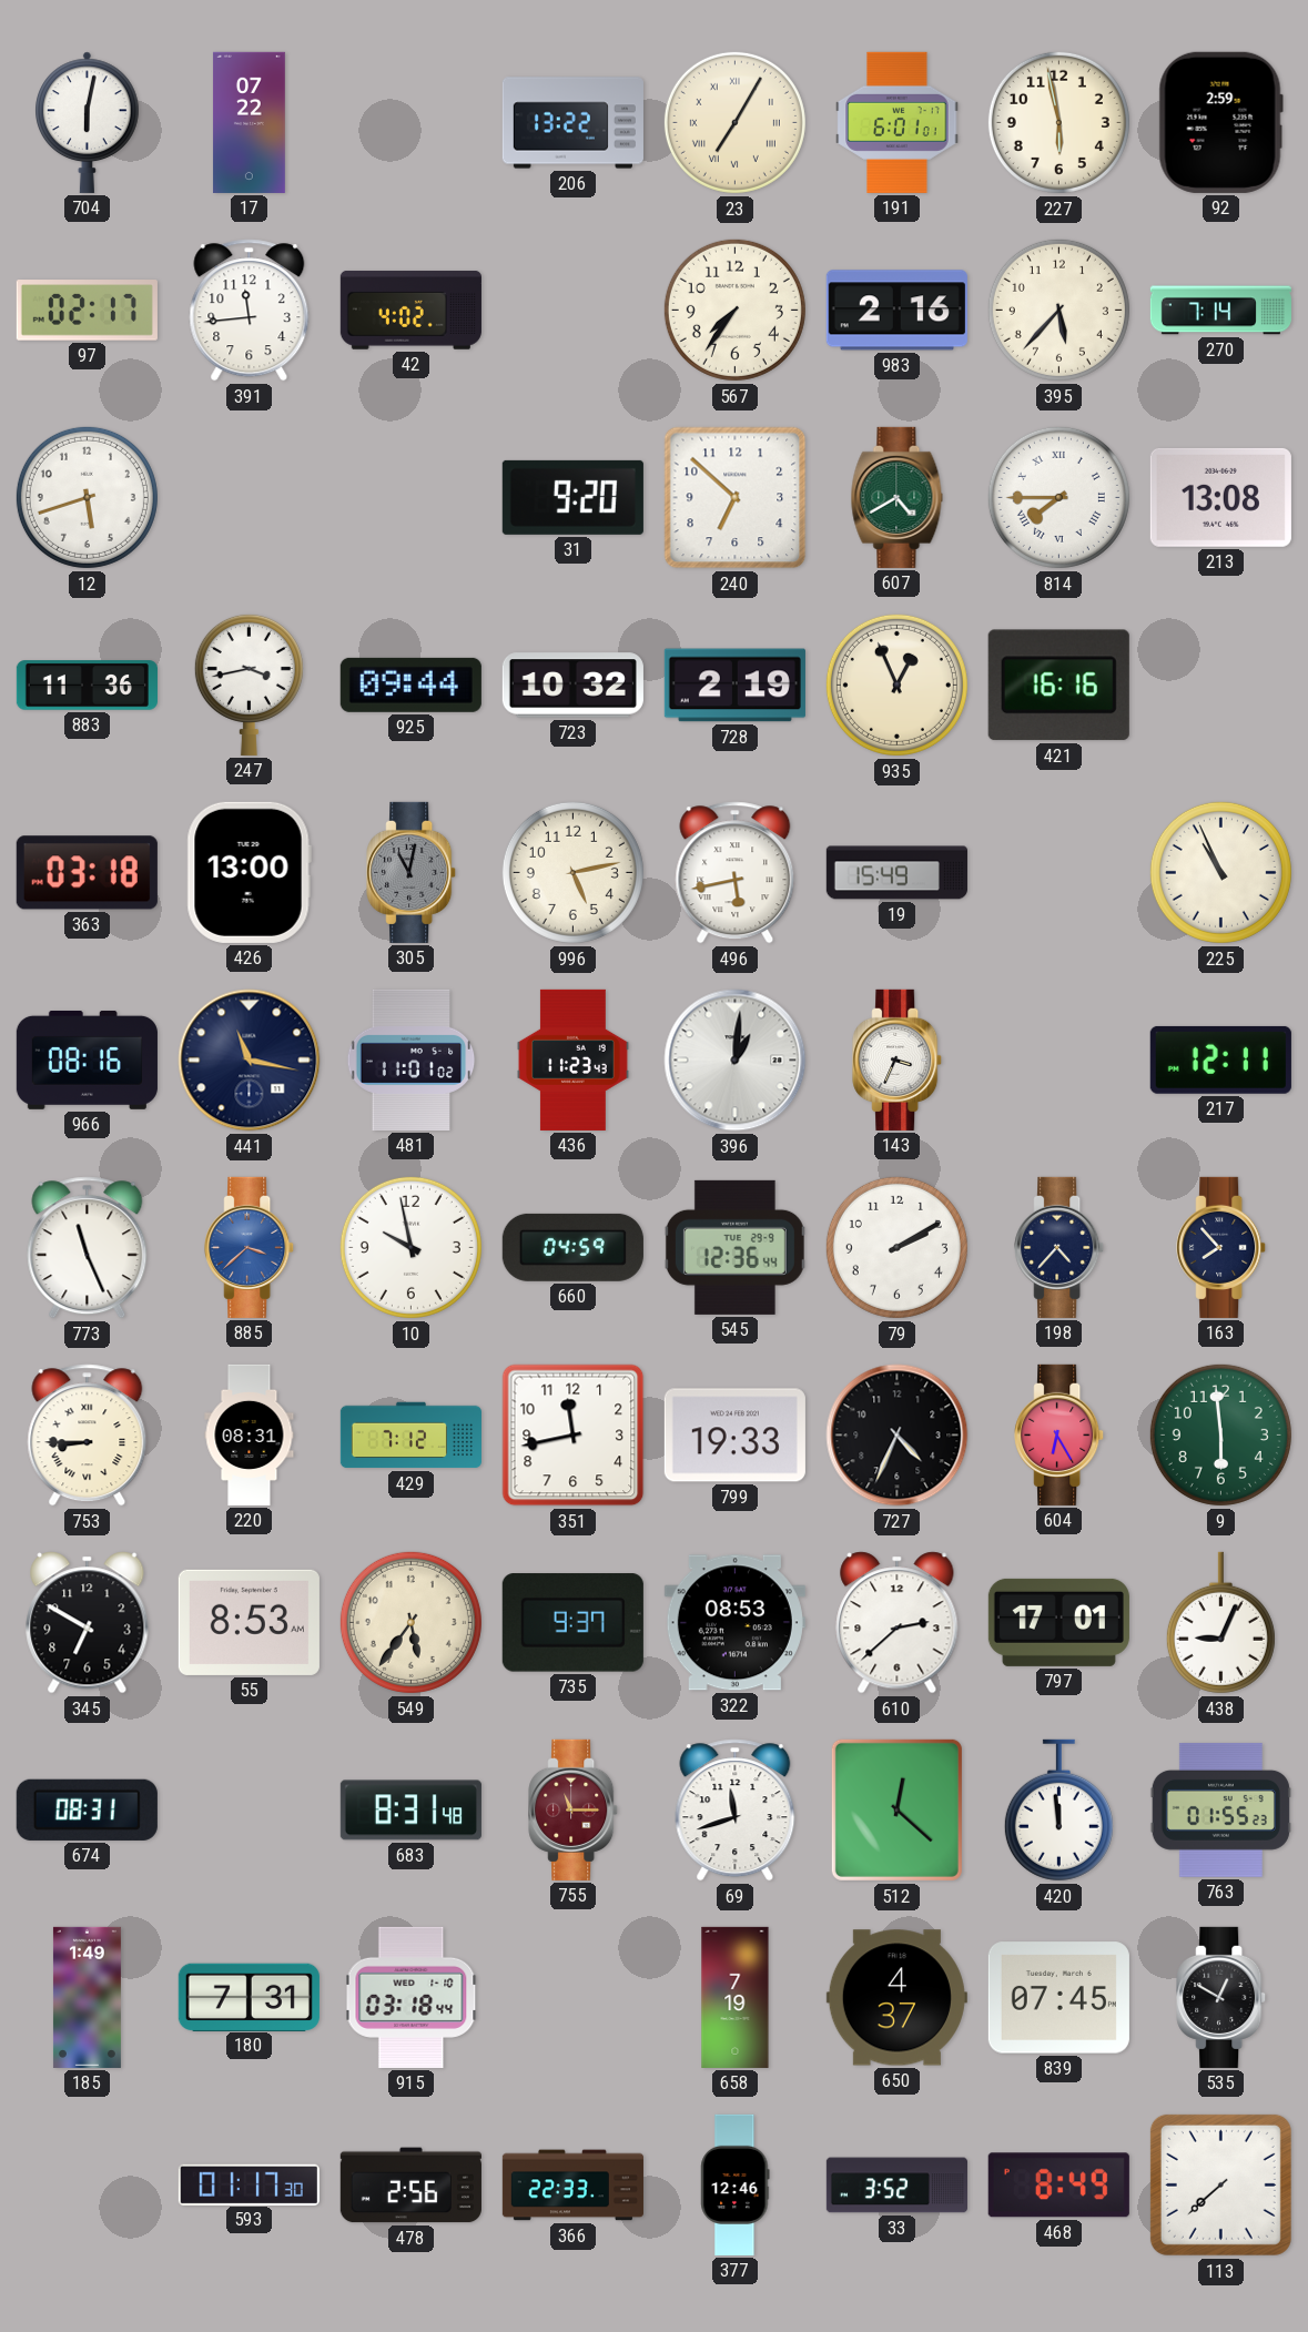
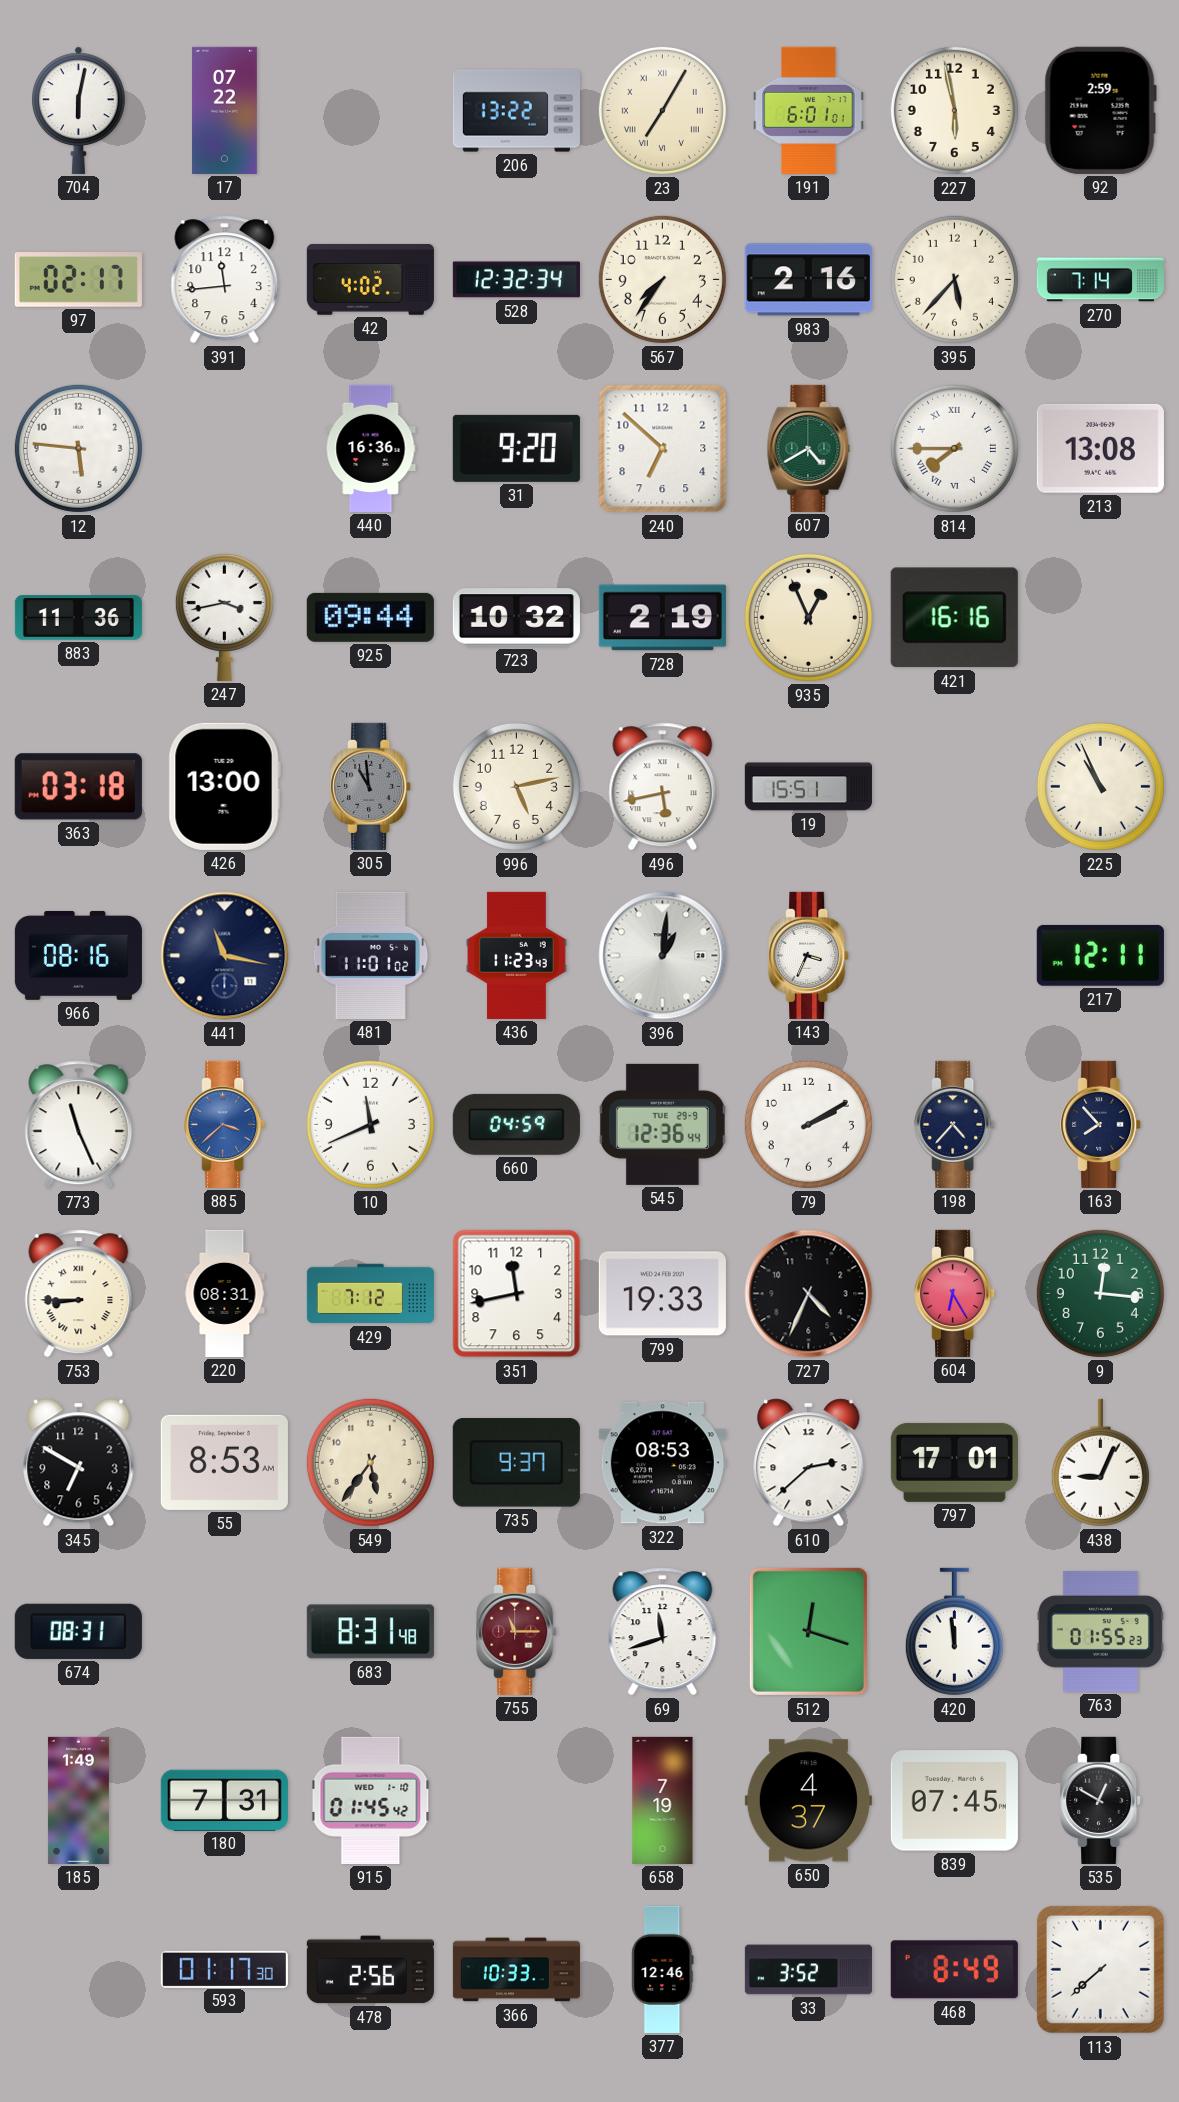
528: none -> 12:32
12: 5:42 -> 5:46
440: none -> 16:36
305: 11:02 -> 10:59
19: 15:49 -> 15:51
10: 9:58 -> 11:41
9: 5:59 -> 12:16
512: 12:22 -> 12:18
915: 03:18 -> 01:45
366: 22:33 -> 10:33
